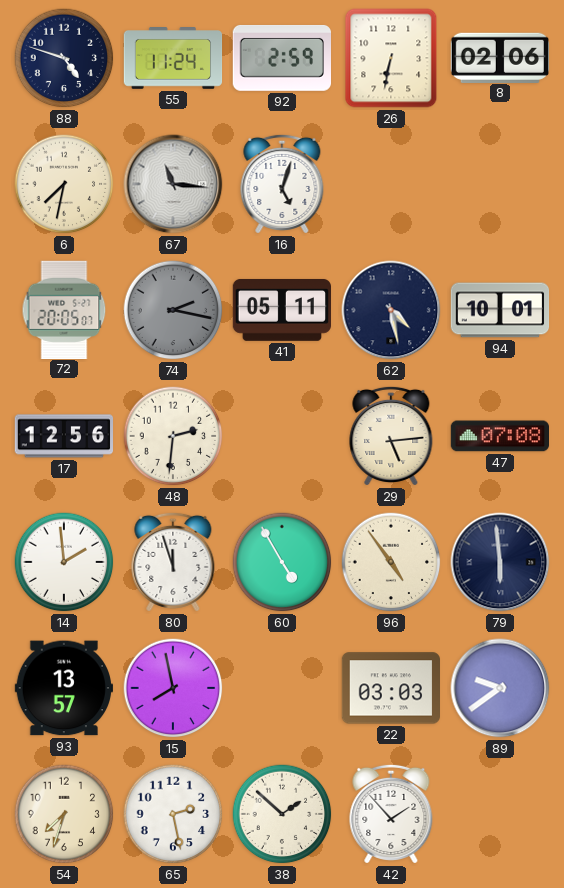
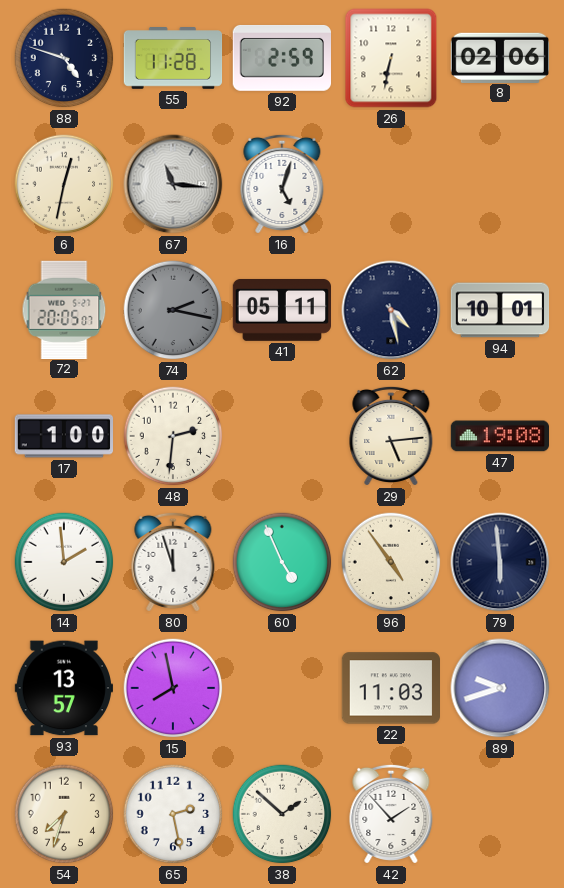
55: 11:24 -> 11:28
6: 7:32 -> 12:32
17: 12:56 -> 1:00
47: 07:08 -> 19:08
60: 4:55 -> 4:56
22: 03:03 -> 11:03
89: 9:39 -> 9:42
